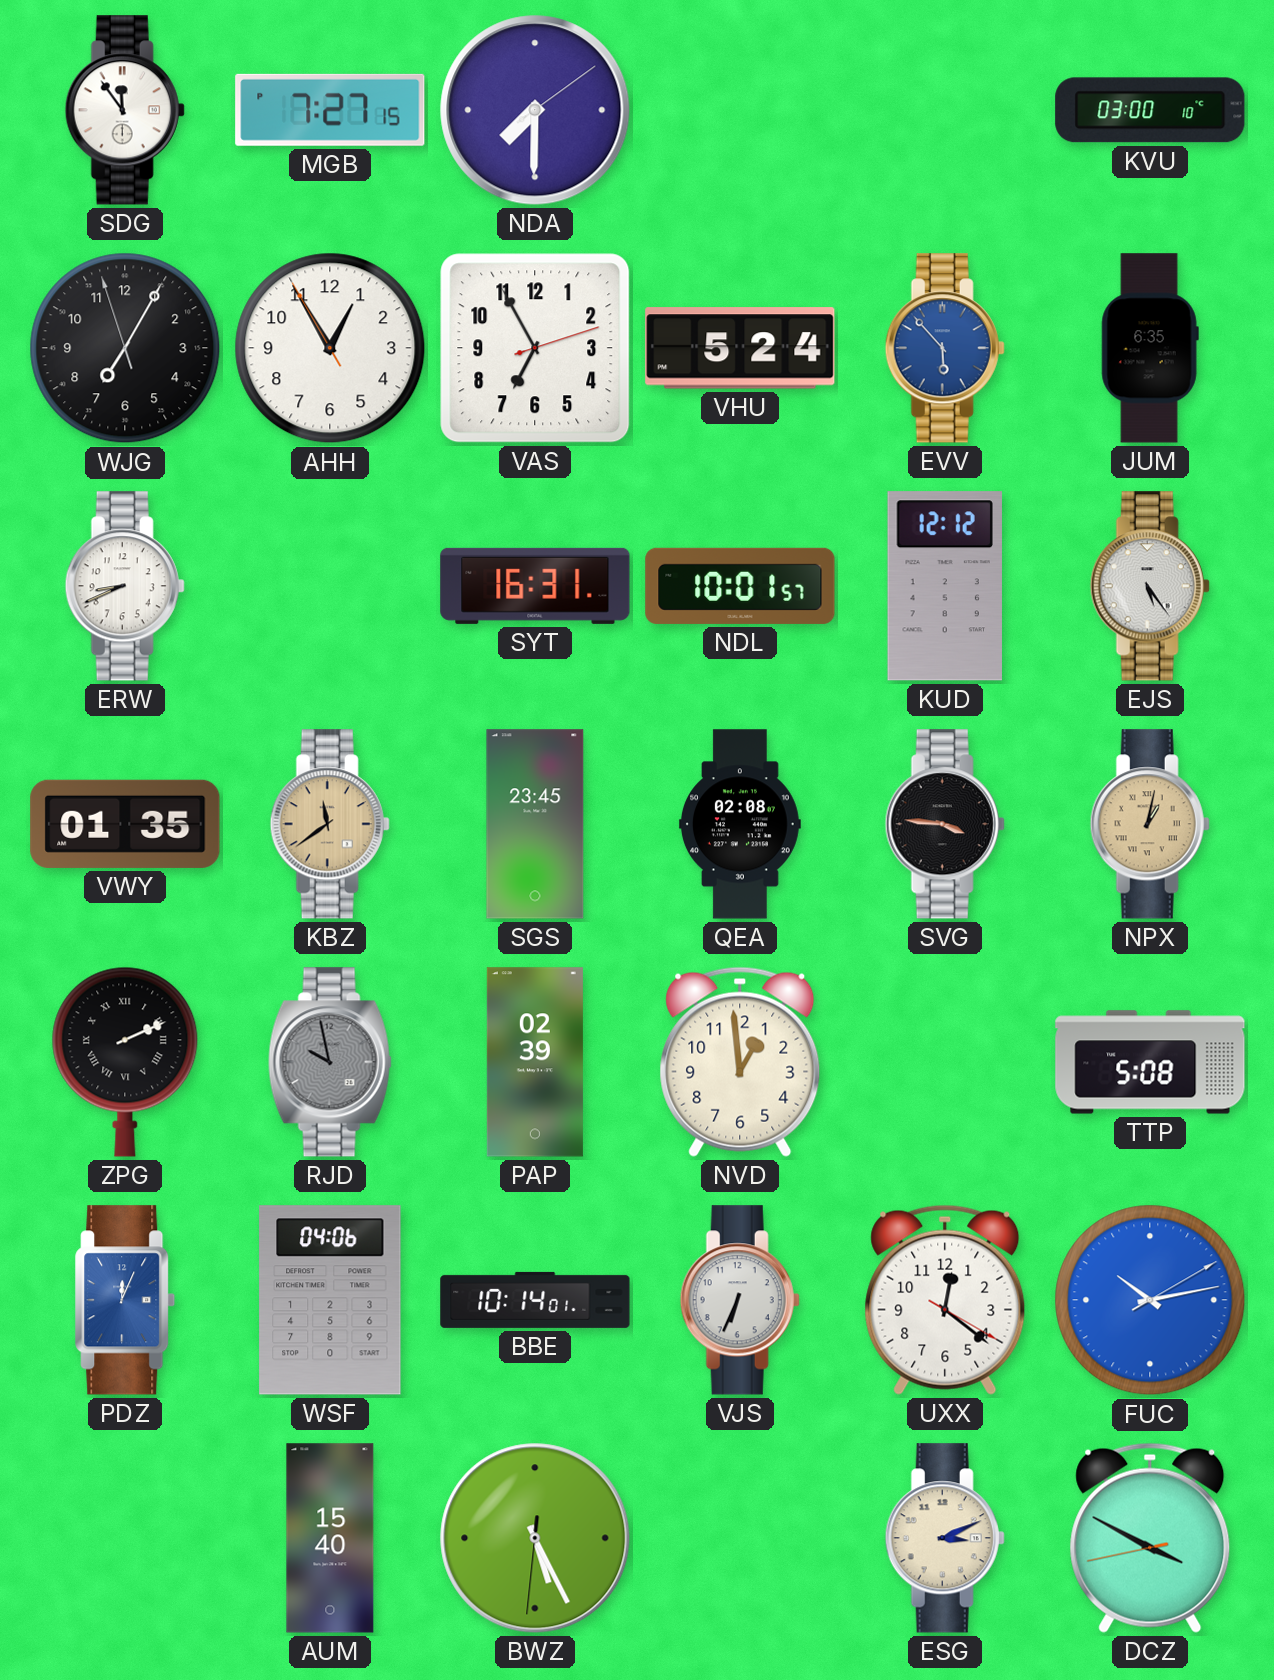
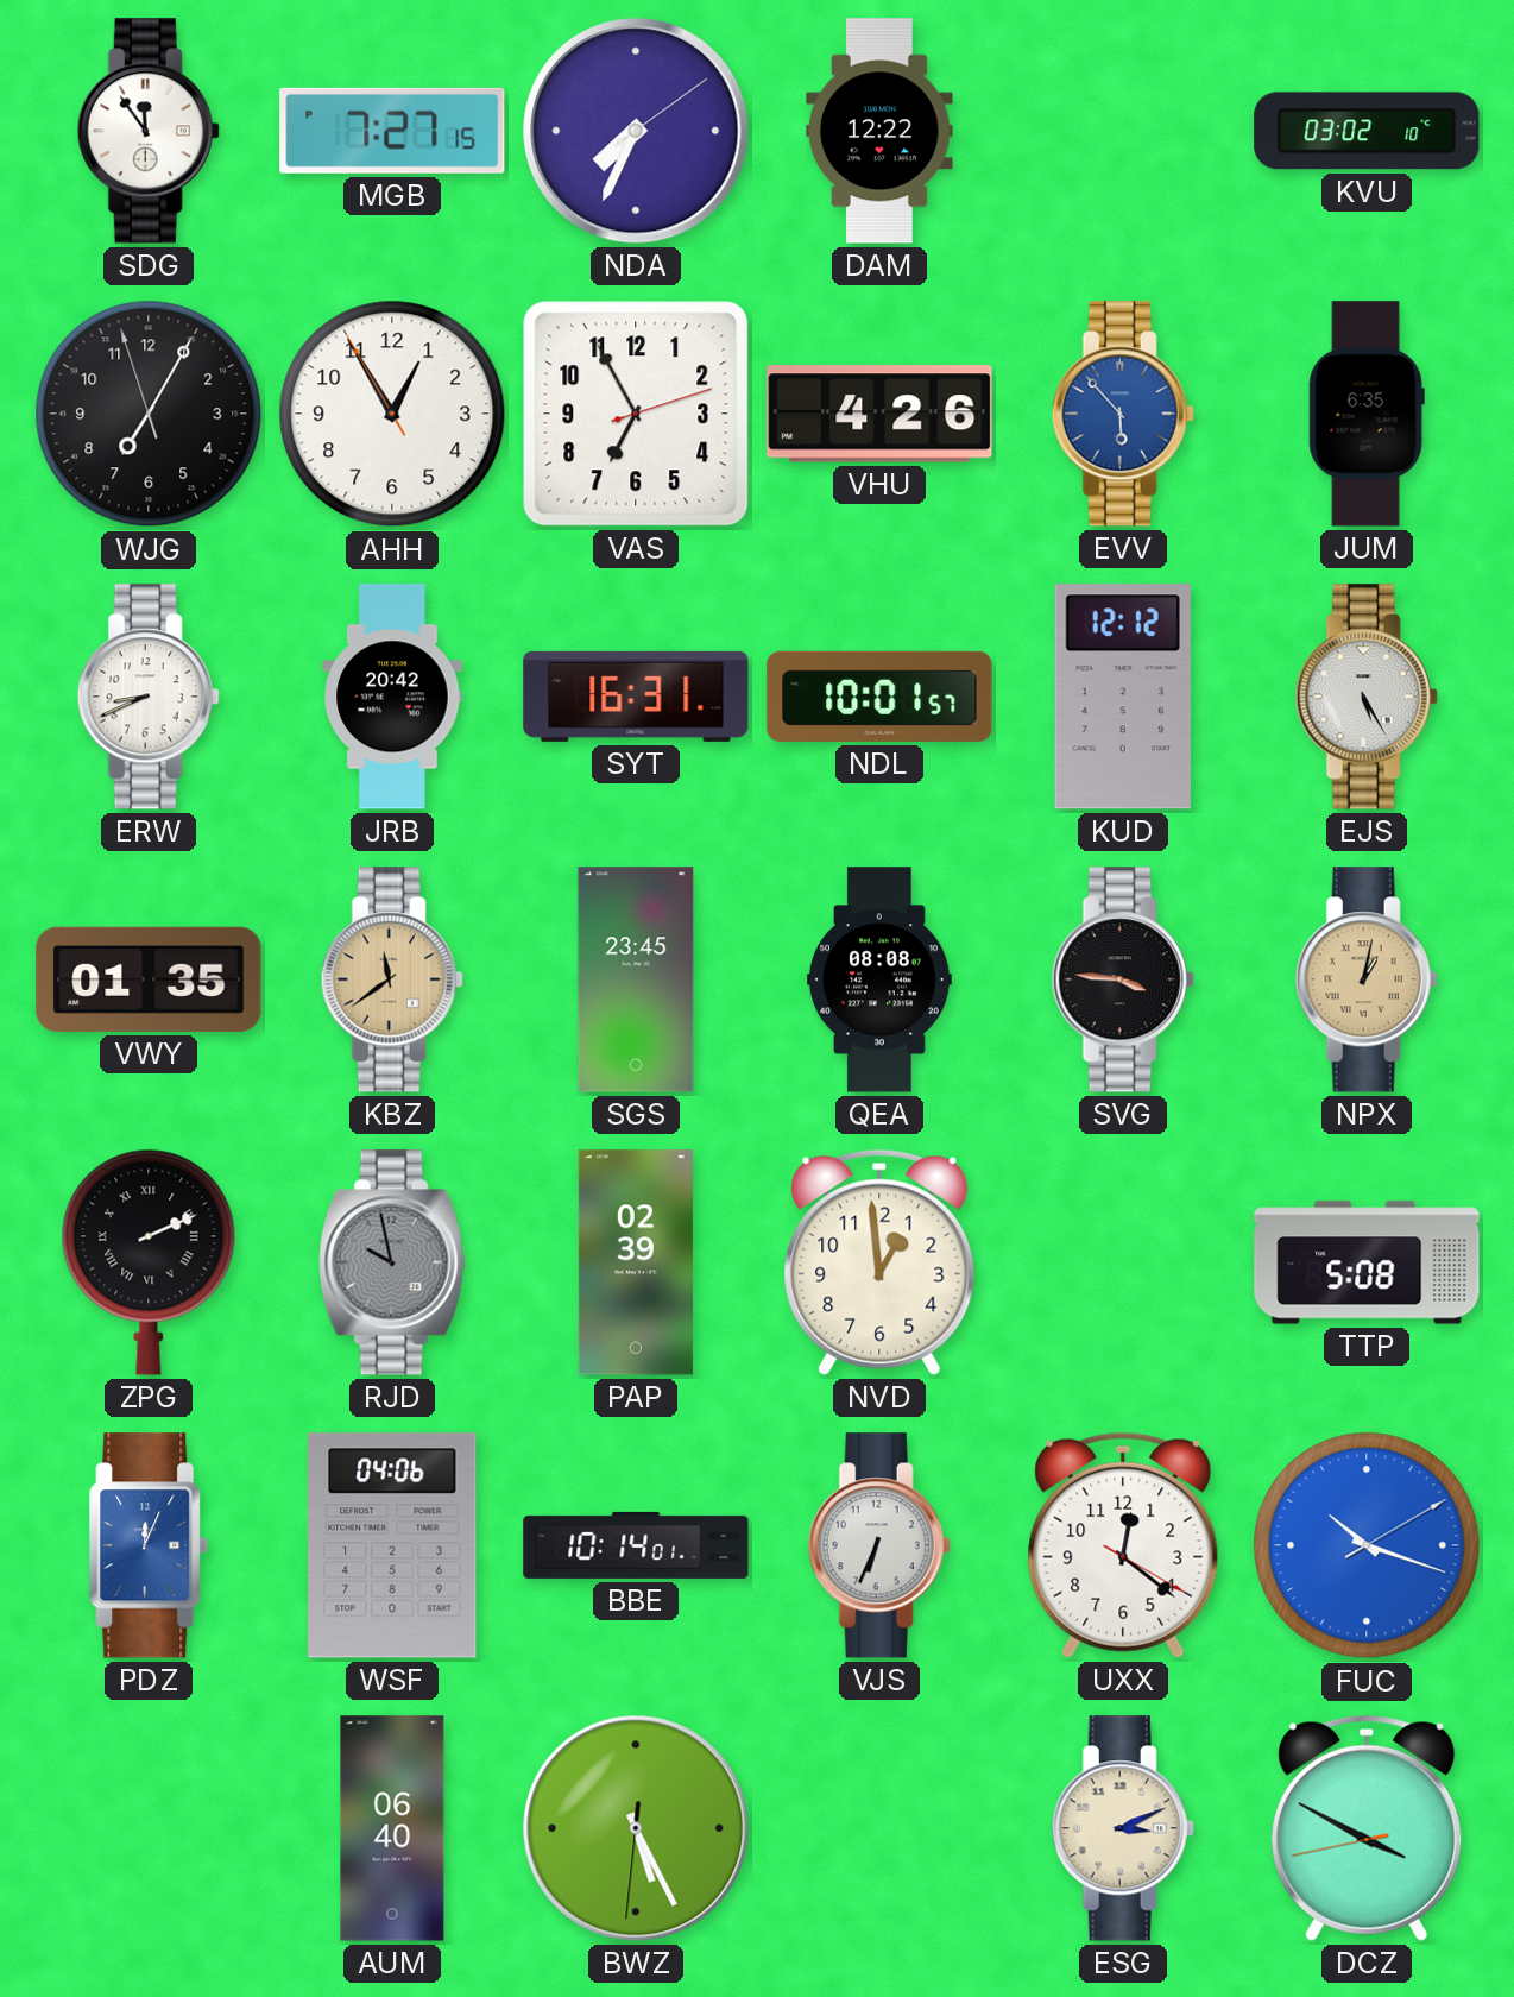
NDA: 7:30 -> 7:34
DAM: none -> 12:22
KVU: 03:00 -> 03:02
VHU: 5:24 -> 4:26
JRB: none -> 20:42
EJS: 5:24 -> 5:25
QEA: 02:08 -> 08:08
FUC: 10:13 -> 10:18
AUM: 15:40 -> 06:40
